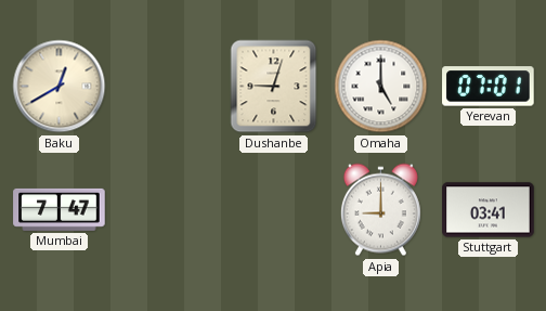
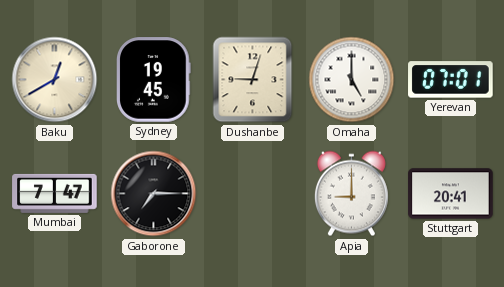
Sydney: none -> 19:45
Gaborone: none -> 7:15
Stuttgart: 03:41 -> 20:41
